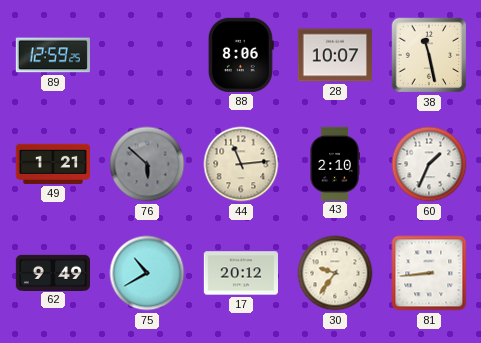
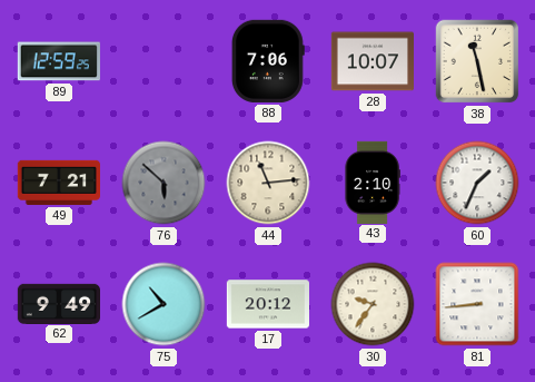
88: 8:06 -> 7:06
49: 1:21 -> 7:21
